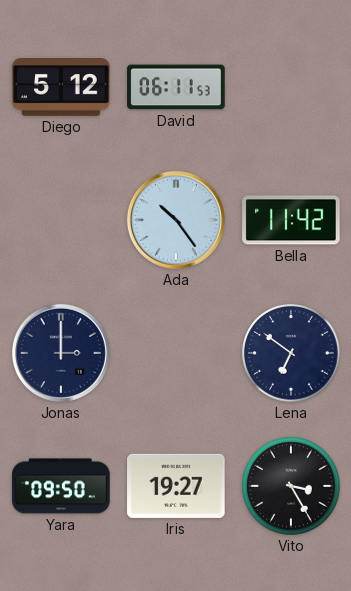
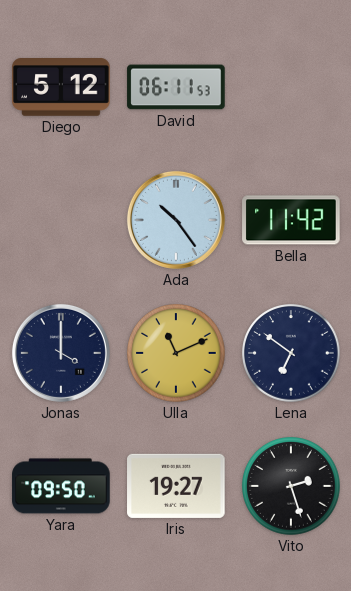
Jonas: 3:00 -> 4:00
Ulla: none -> 11:11
Vito: 3:25 -> 2:27
